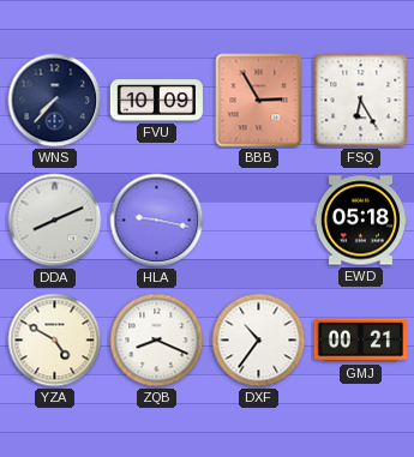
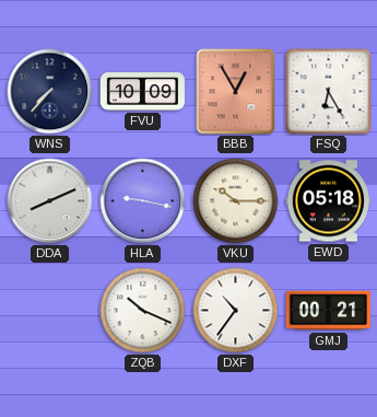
BBB: 2:55 -> 12:55
VKU: none -> 10:15
YZA: 4:50 -> none
ZQB: 8:19 -> 10:19
